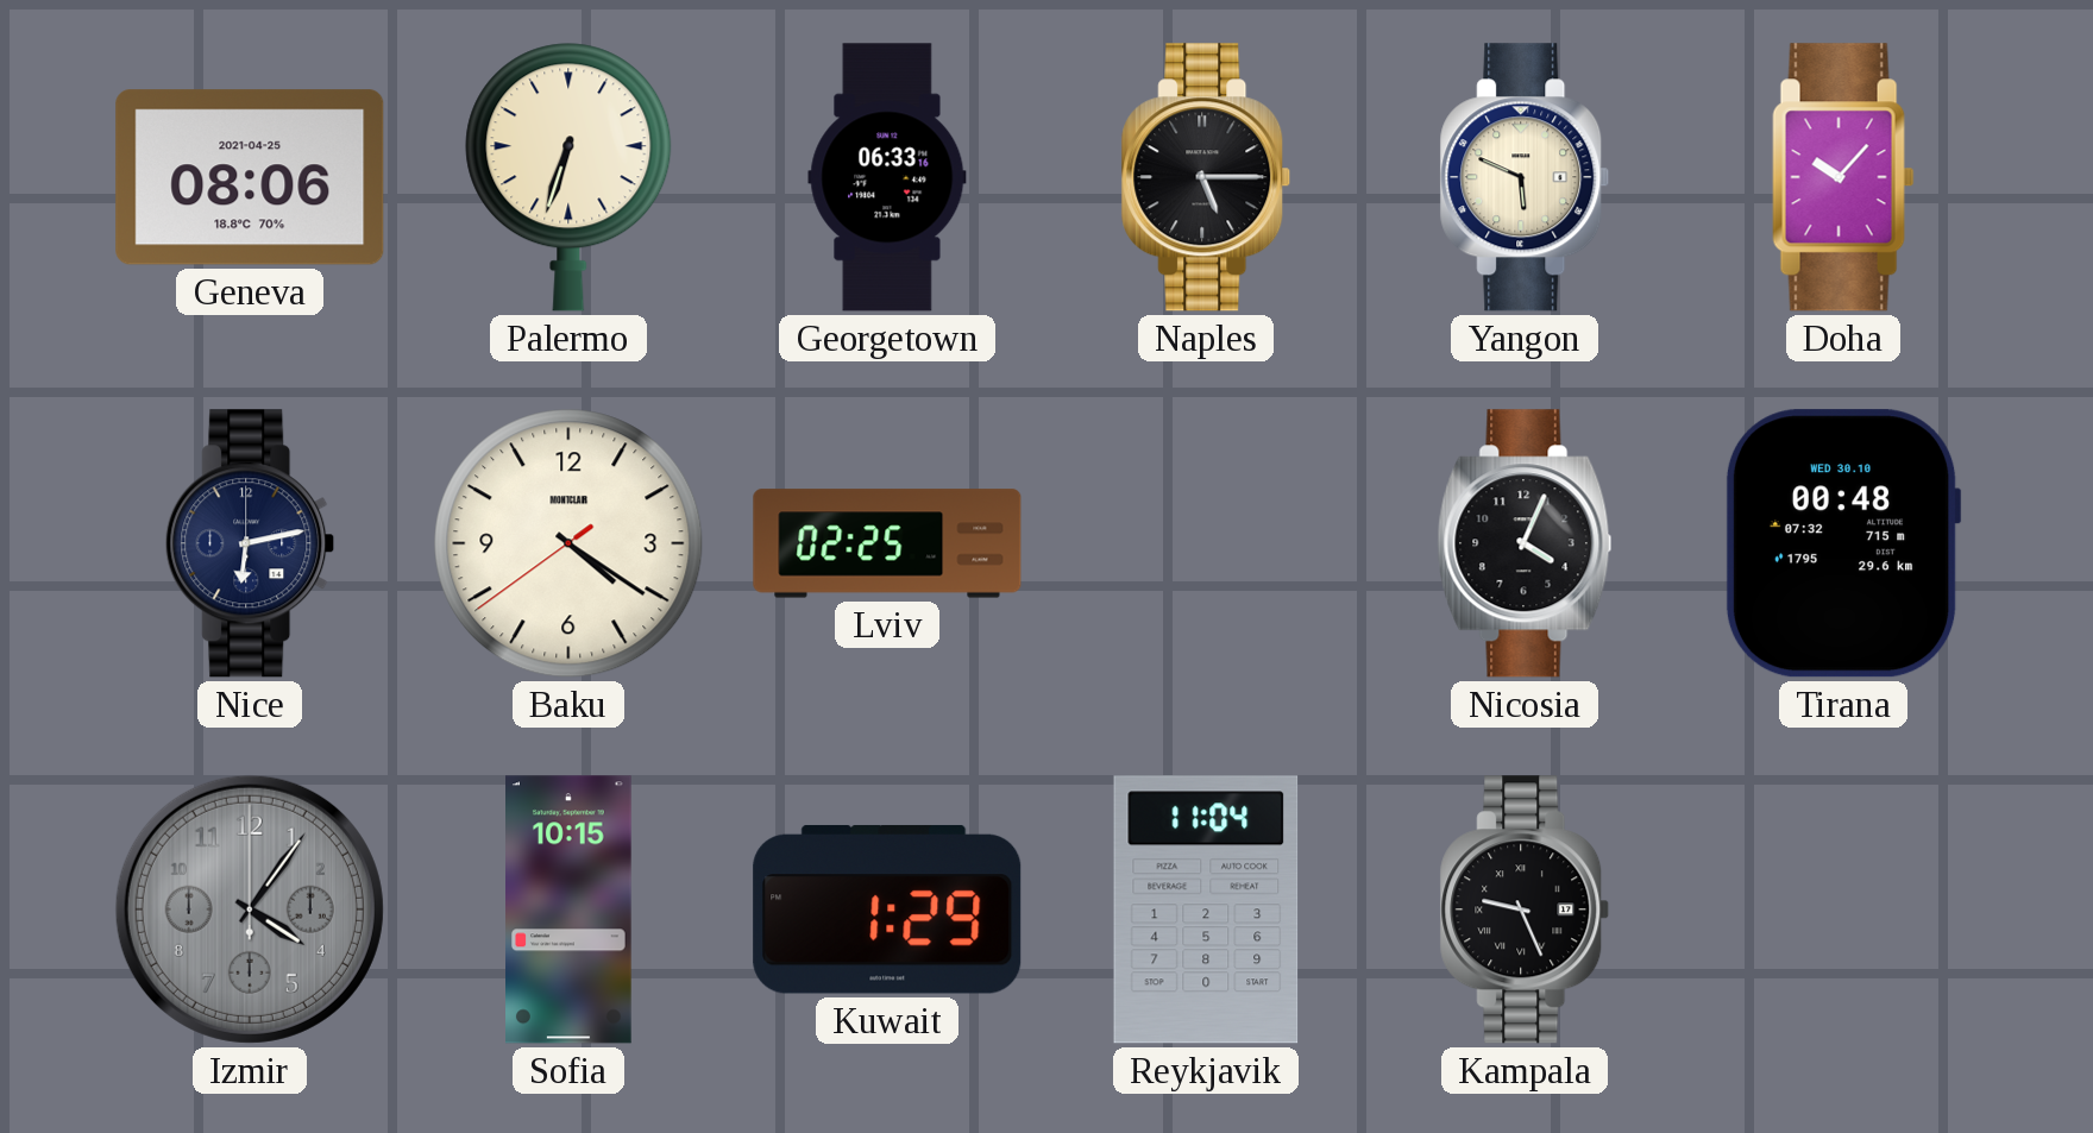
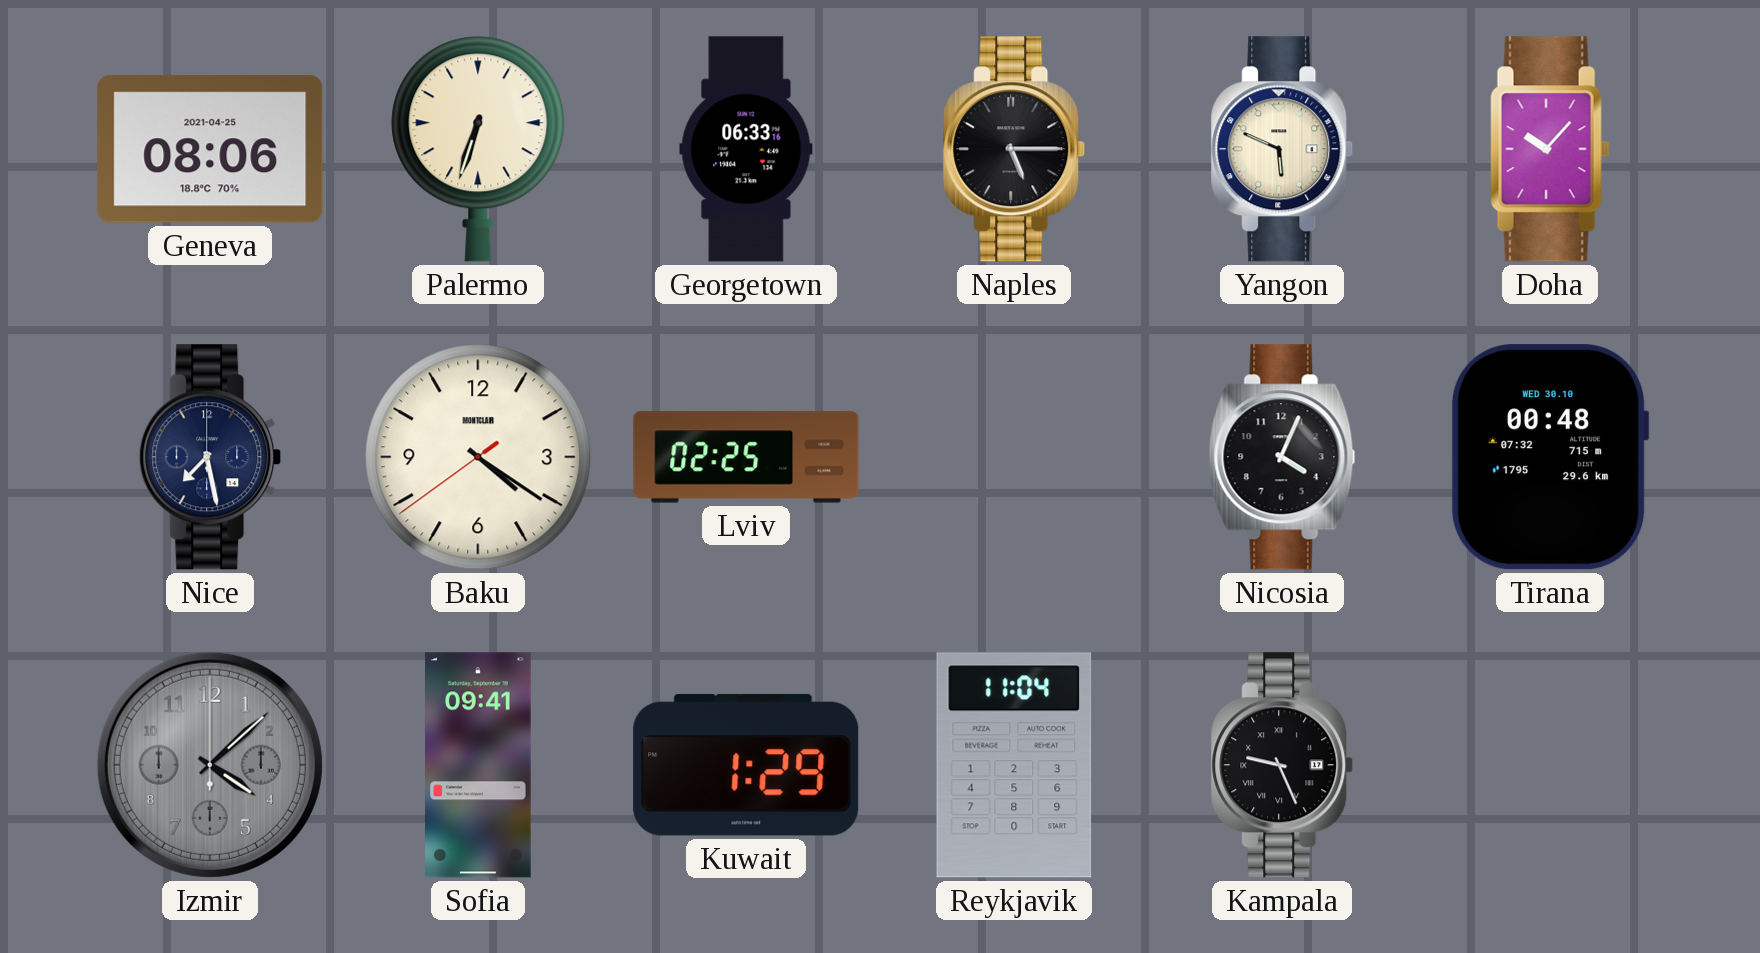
Nice: 6:13 -> 7:28
Izmir: 4:06 -> 4:08
Sofia: 10:15 -> 09:41
